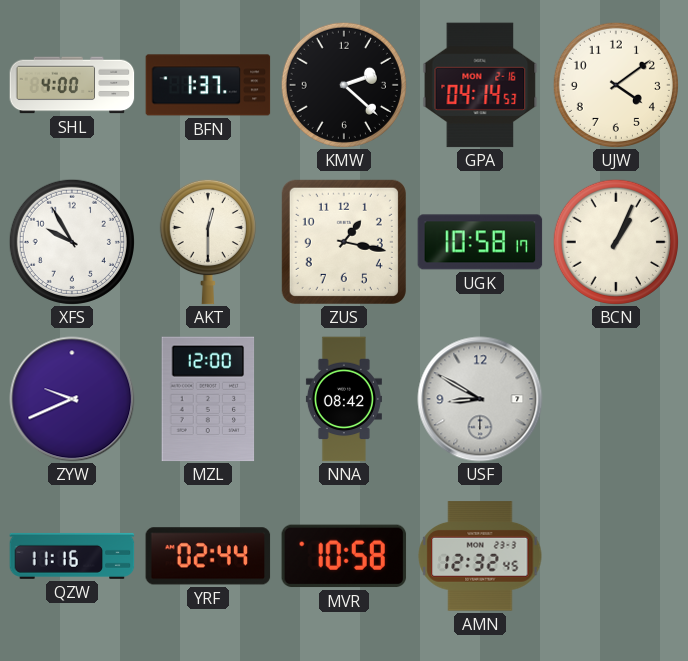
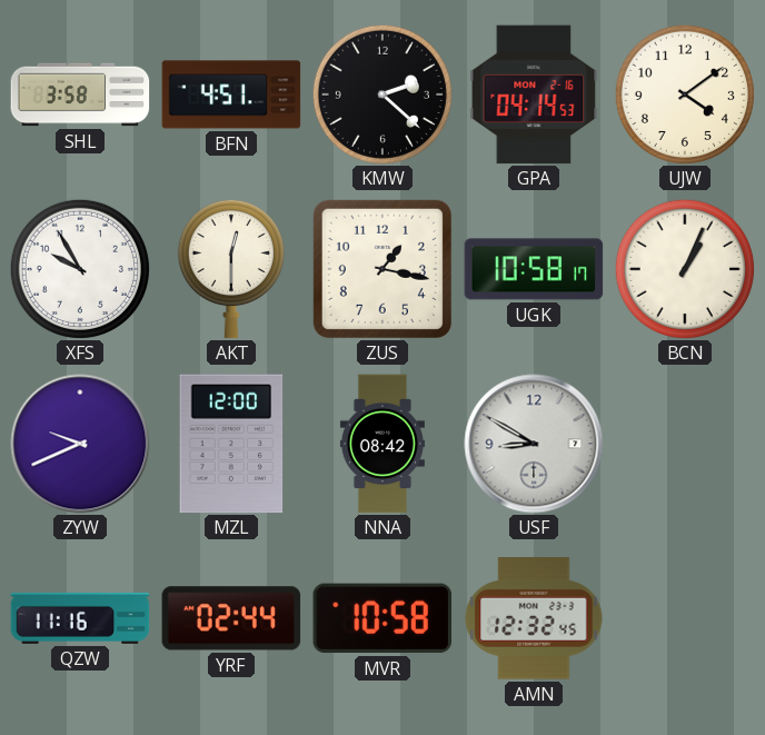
SHL: 4:00 -> 3:58
BFN: 1:37 -> 4:51
